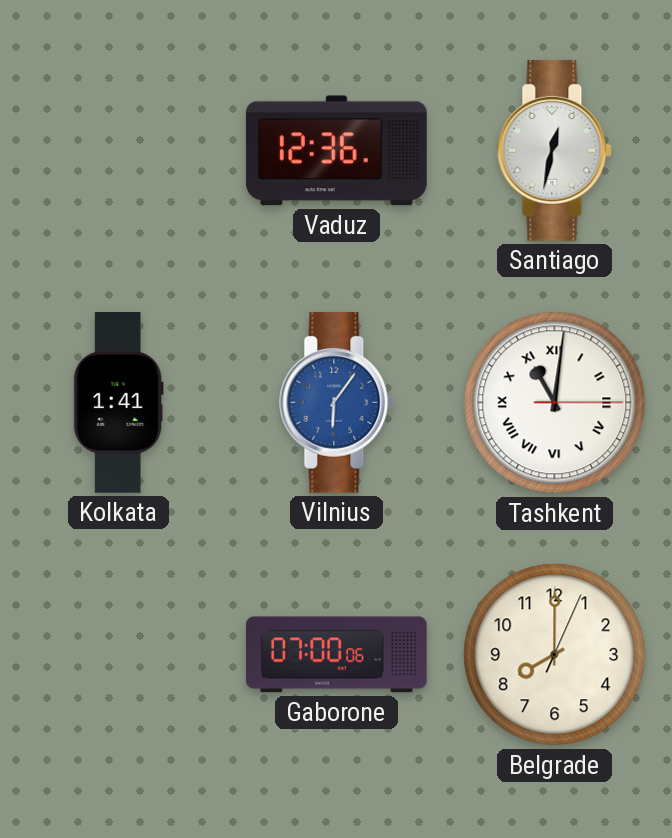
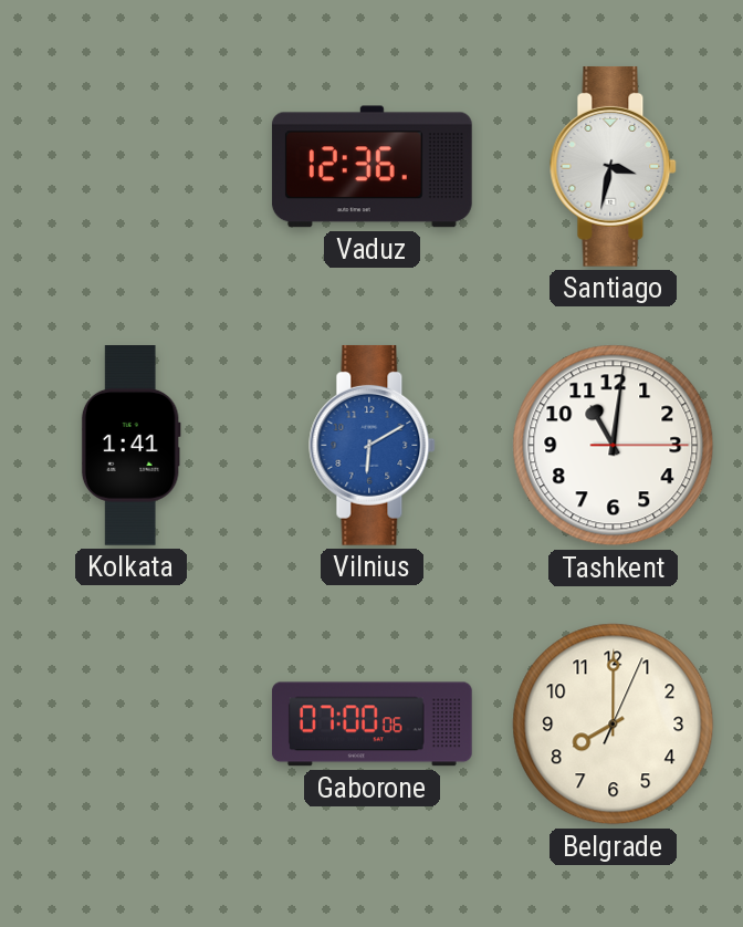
Santiago: 12:32 -> 3:32
Vilnius: 6:06 -> 6:10
Tashkent numerals: Roman -> Arabic
